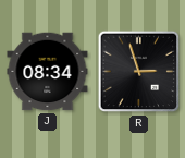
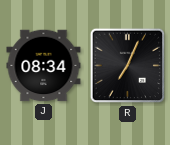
R: 2:57 -> 7:04
